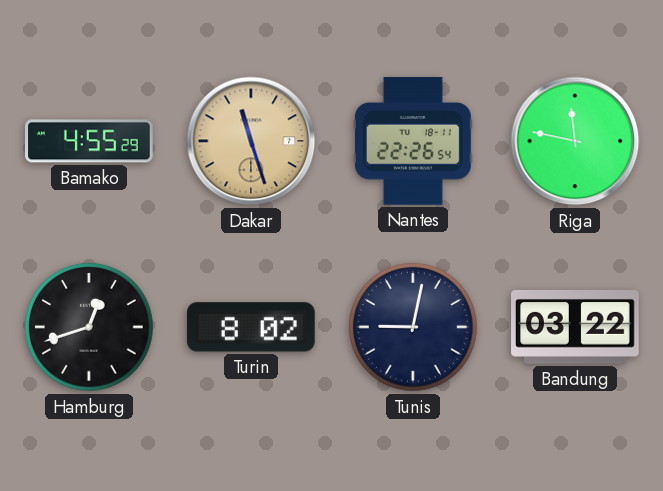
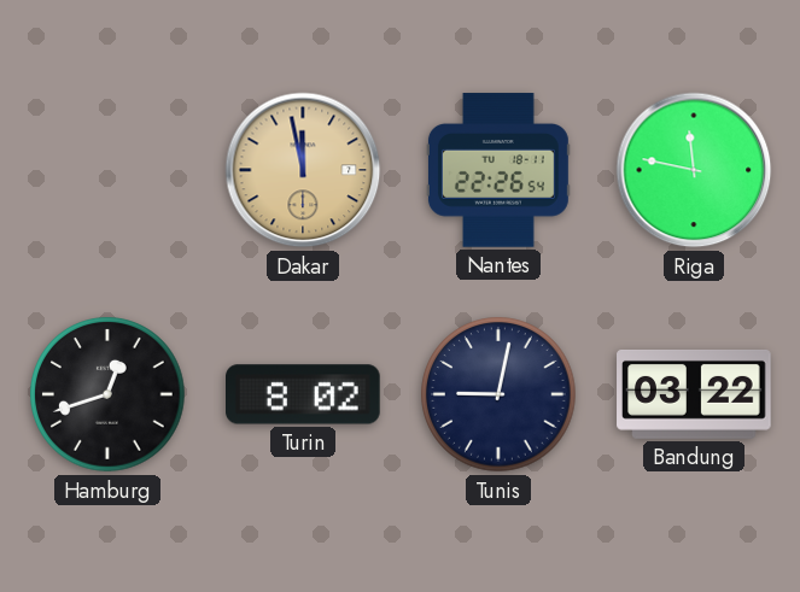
Bamako: 4:55 -> none
Dakar: 11:27 -> 11:58
